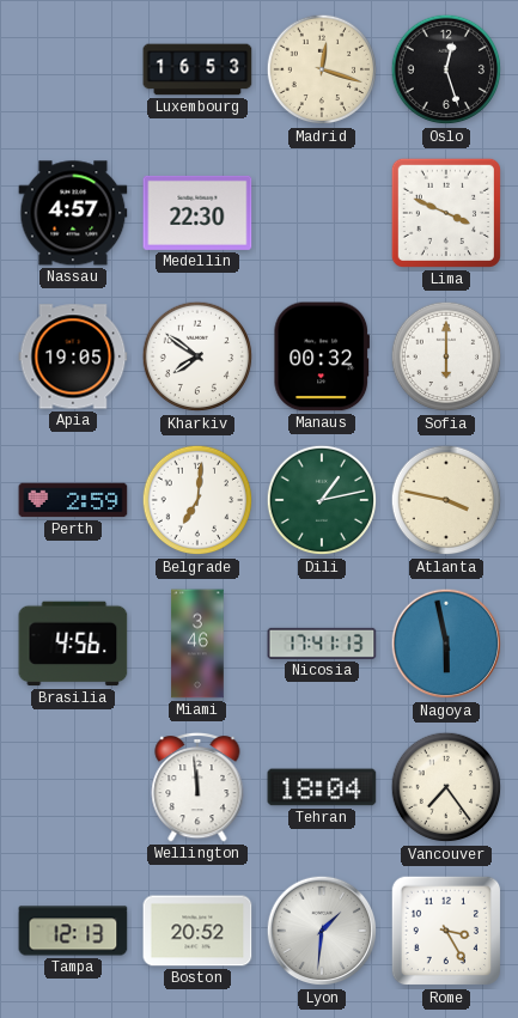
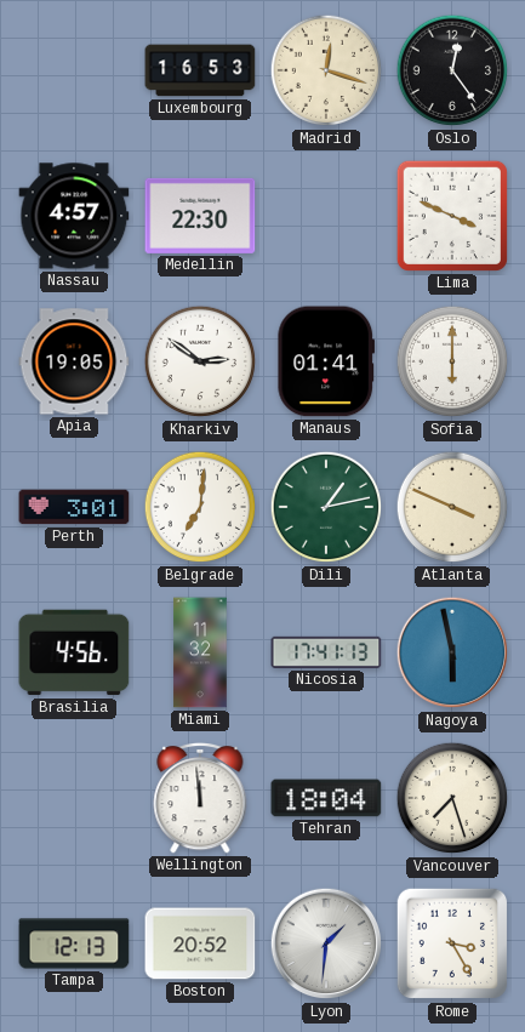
Oslo: 12:27 -> 12:24
Kharkiv: 7:51 -> 2:51
Manaus: 00:32 -> 01:41
Perth: 2:59 -> 3:01
Atlanta: 3:47 -> 3:49
Miami: 3:46 -> 11:32
Vancouver: 7:24 -> 7:27
